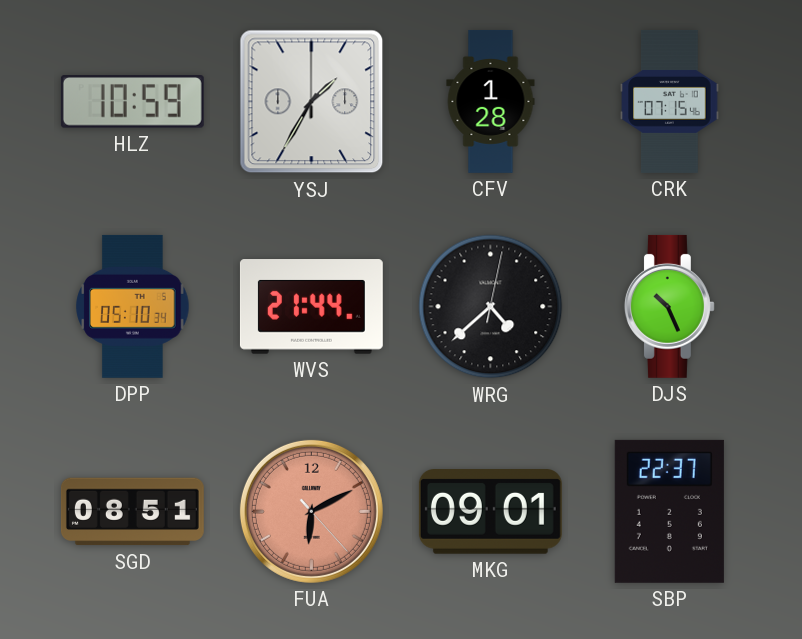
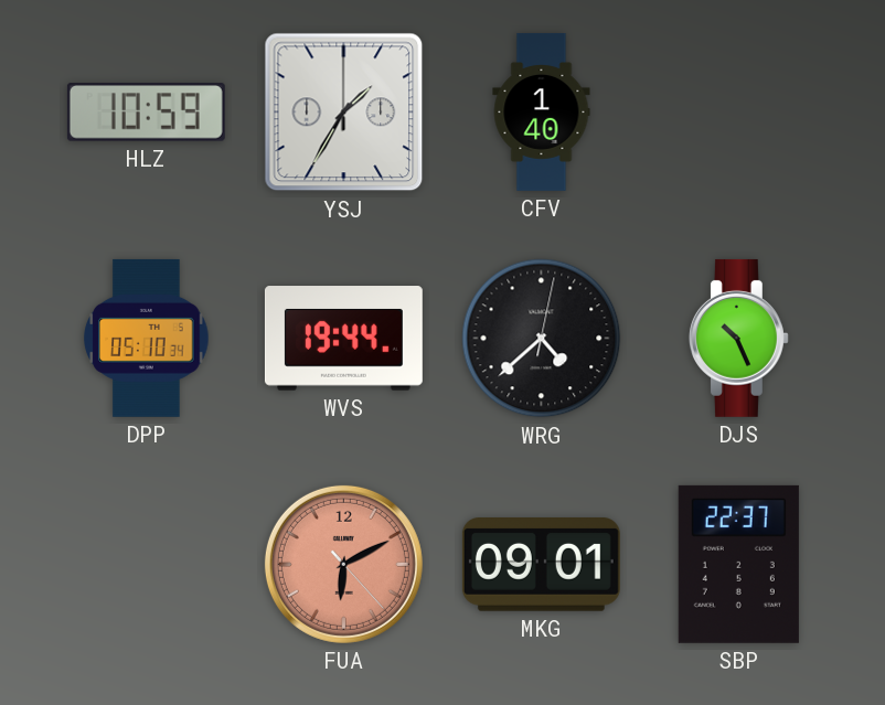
CFV: 1:28 -> 1:40
CRK: 07:15 -> none
WVS: 21:44 -> 19:44
SGD: 08:51 -> none
